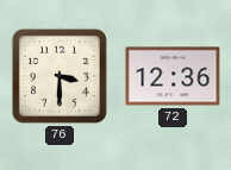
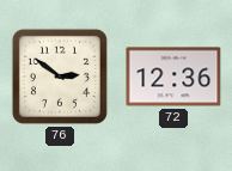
76: 3:30 -> 2:51
